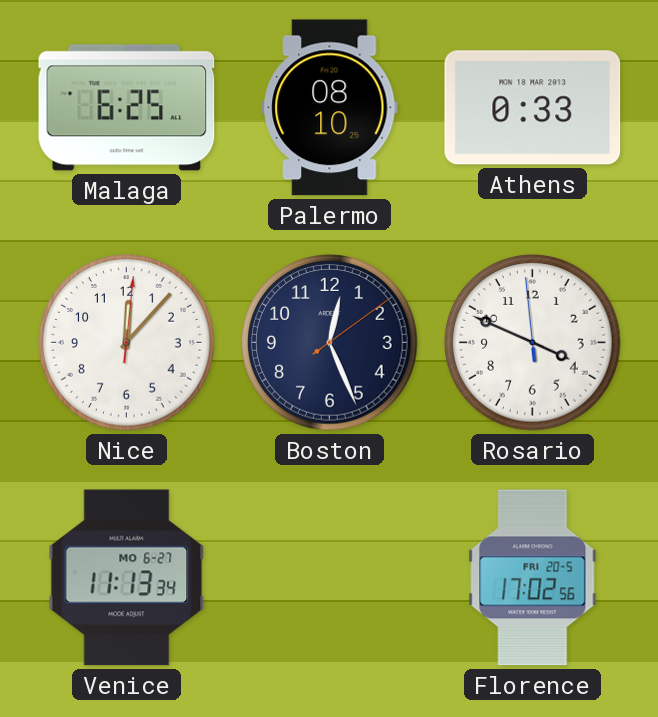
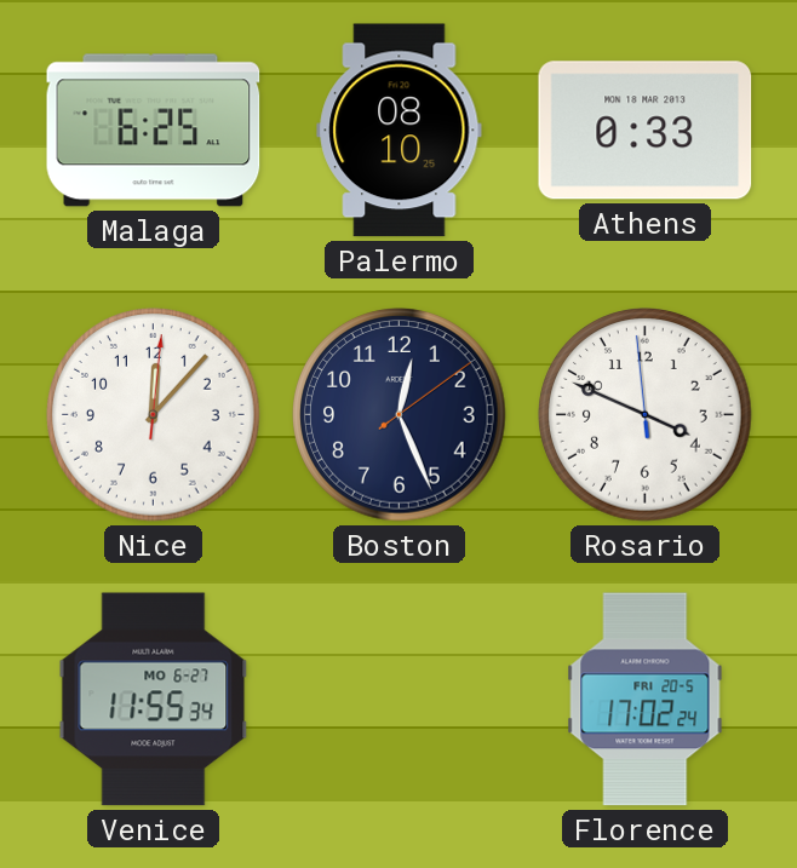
Venice: 11:13 -> 11:55
Florence: 17:02:56 -> 17:02:24
